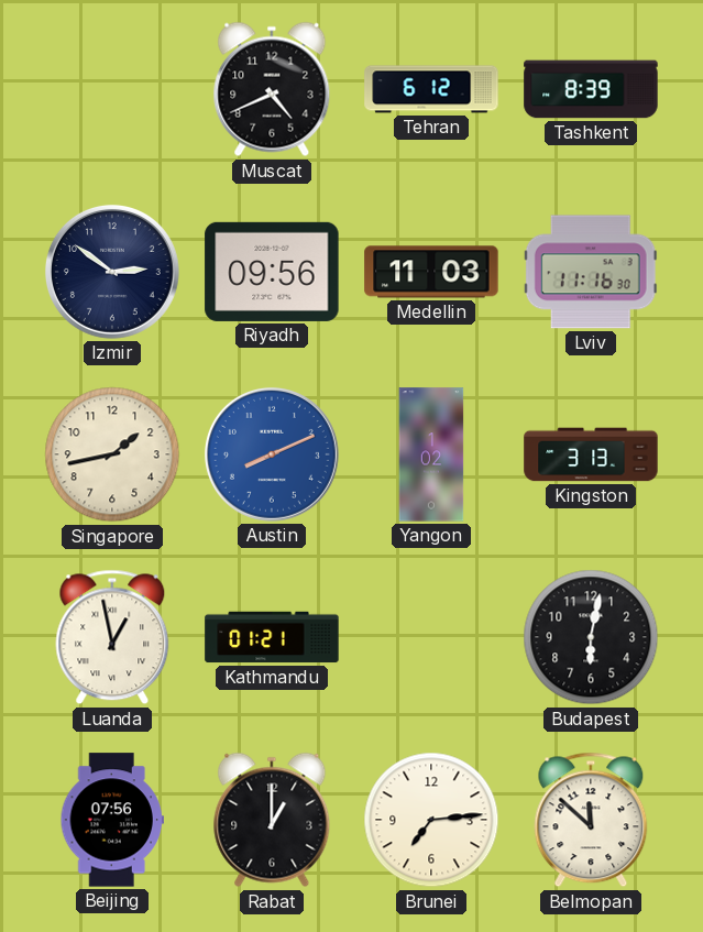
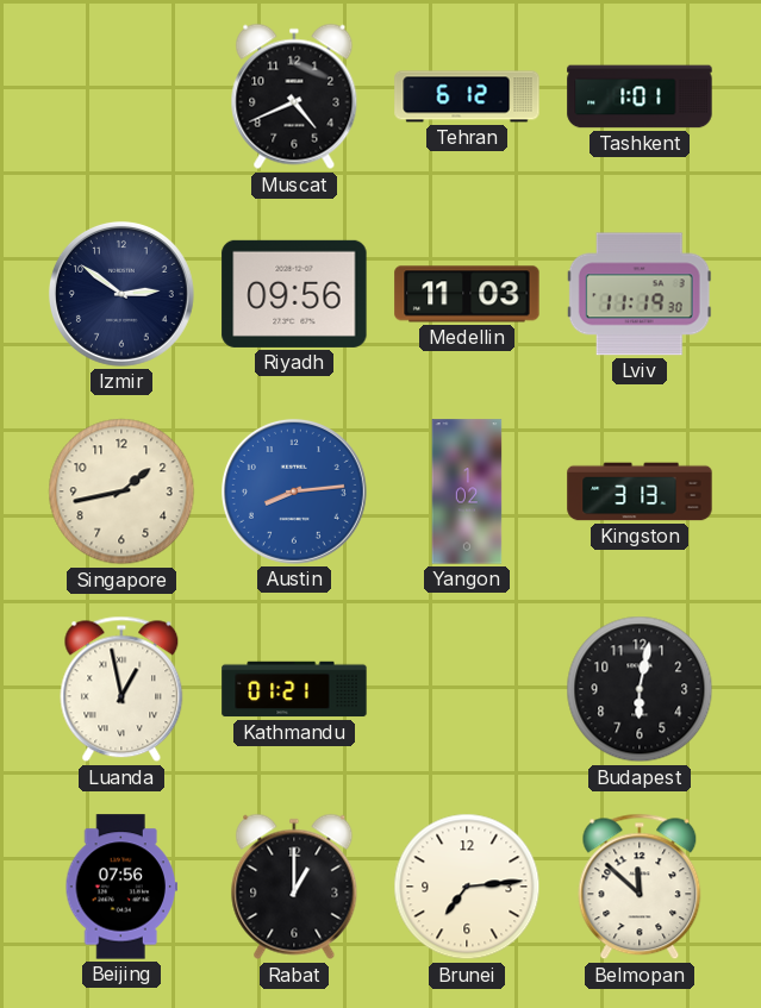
Tashkent: 8:39 -> 1:01
Lviv: 11:16 -> 11:19
Austin: 8:11 -> 8:14
